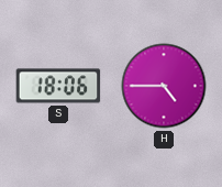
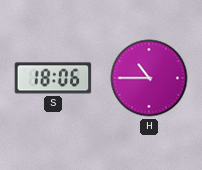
H: 4:45 -> 10:45
